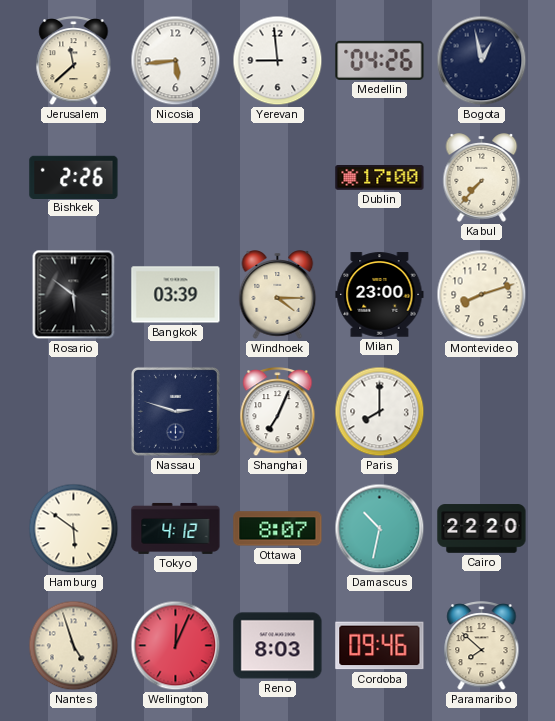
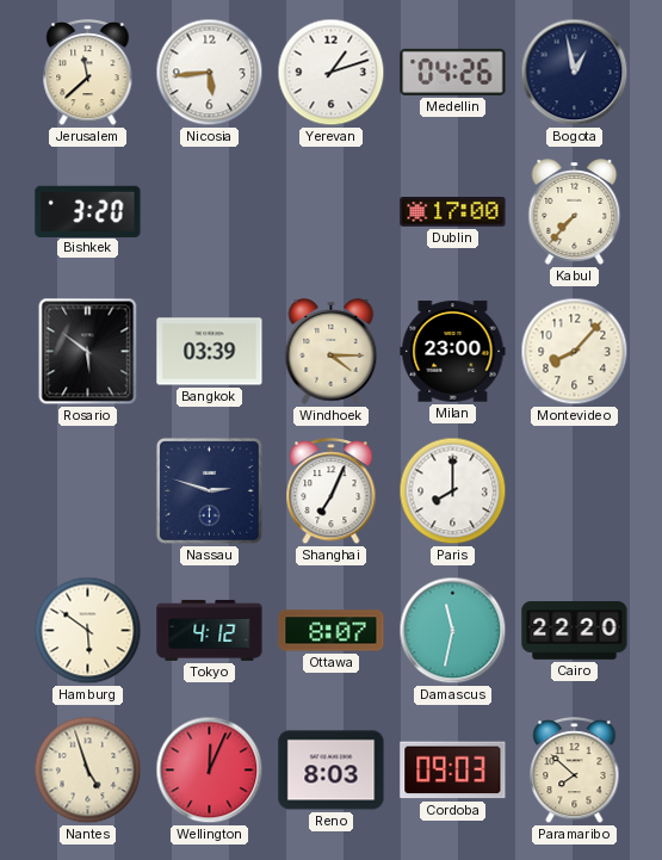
Yerevan: 8:59 -> 1:12
Bishkek: 2:26 -> 3:20
Montevideo: 8:12 -> 8:07
Damascus: 10:32 -> 11:32
Cordoba: 09:46 -> 09:03
